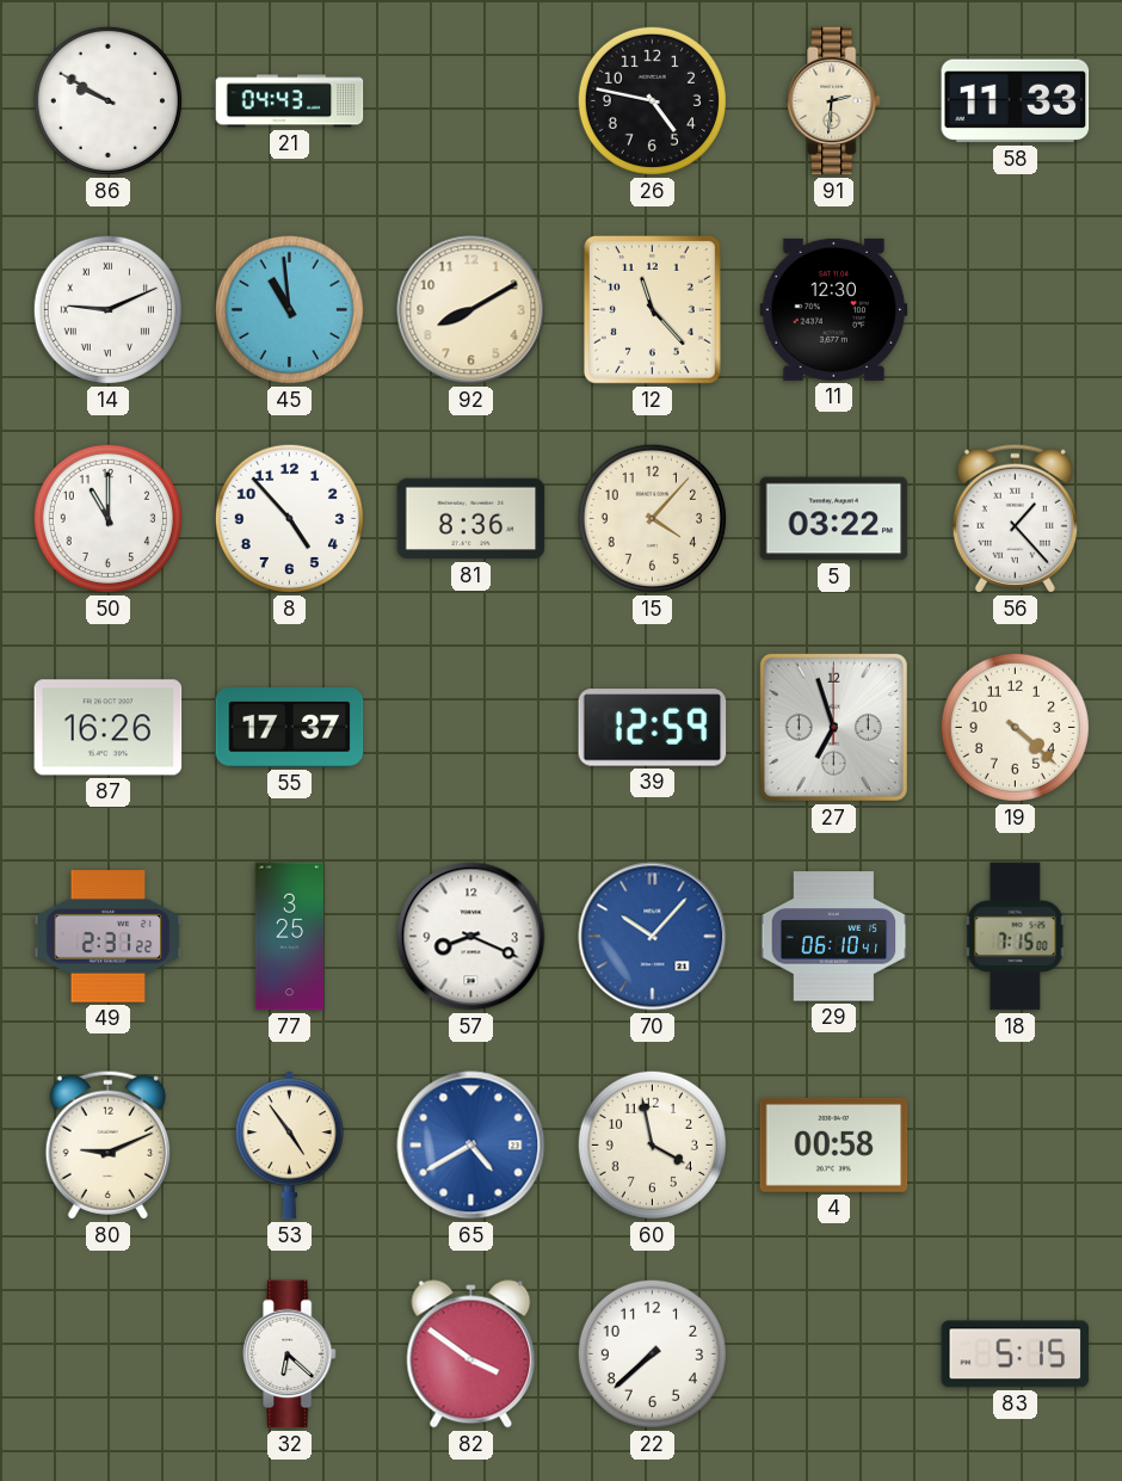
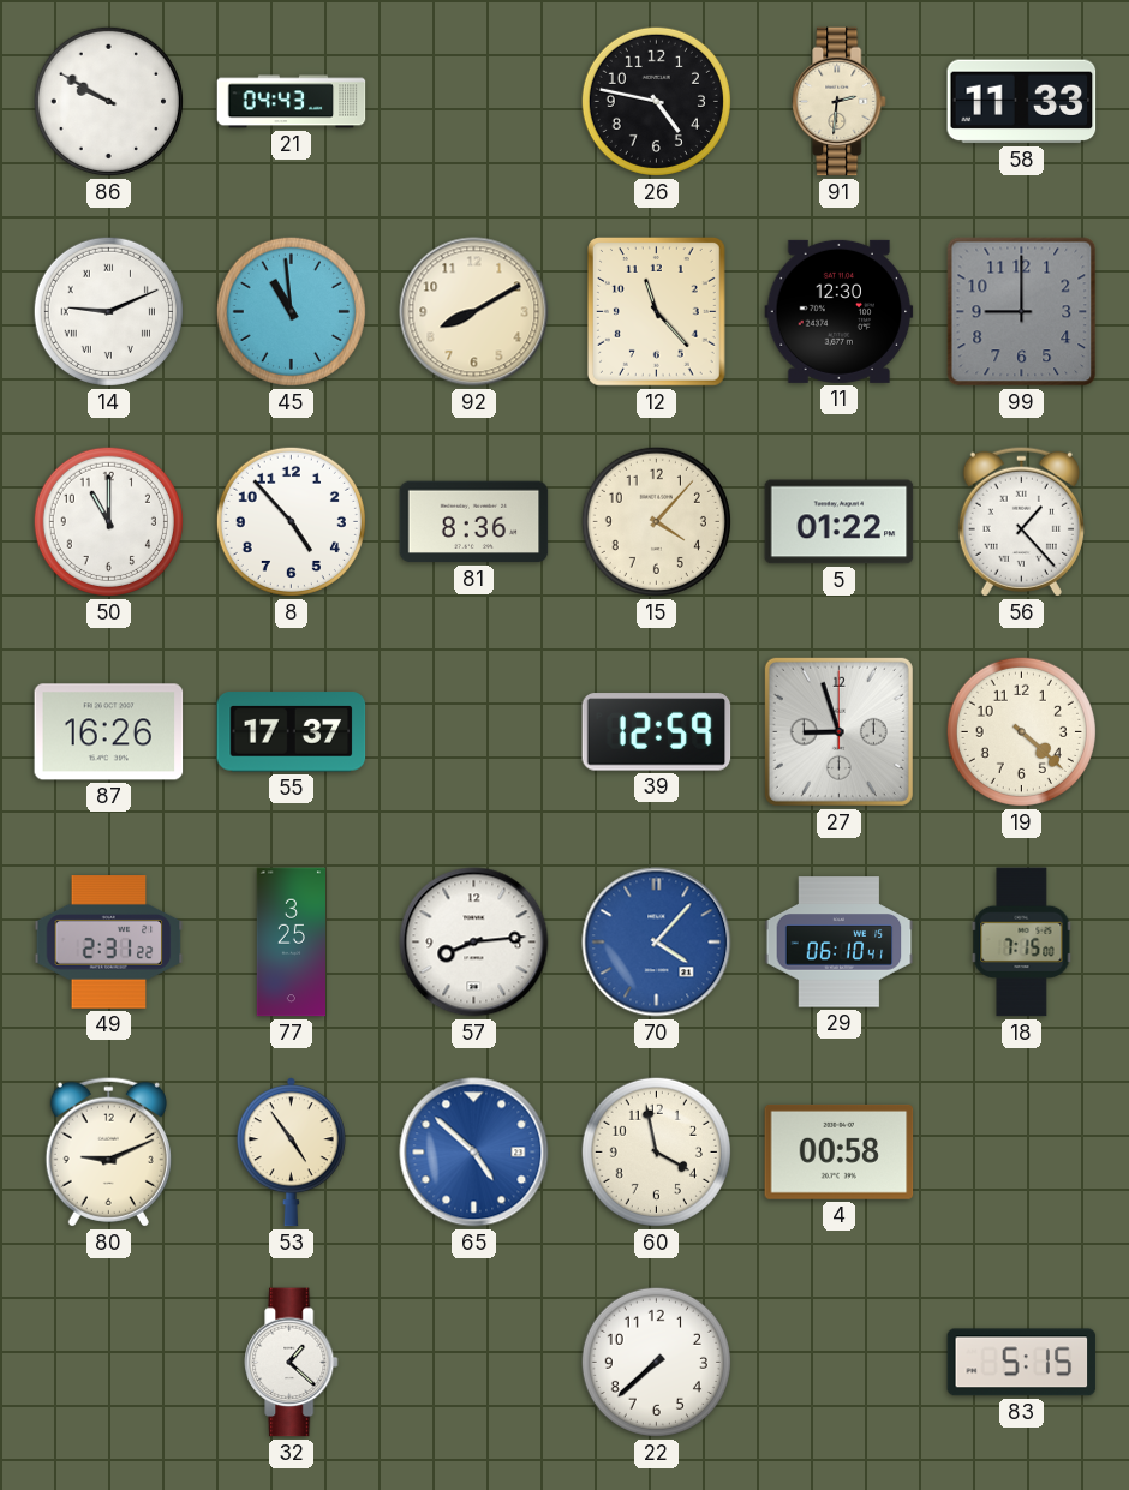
99: none -> 9:00
5: 03:22 -> 01:22
27: 6:57 -> 8:57
57: 8:19 -> 8:14
70: 10:07 -> 4:07
65: 4:40 -> 4:52
32: 6:22 -> 1:22
82: 3:51 -> none
